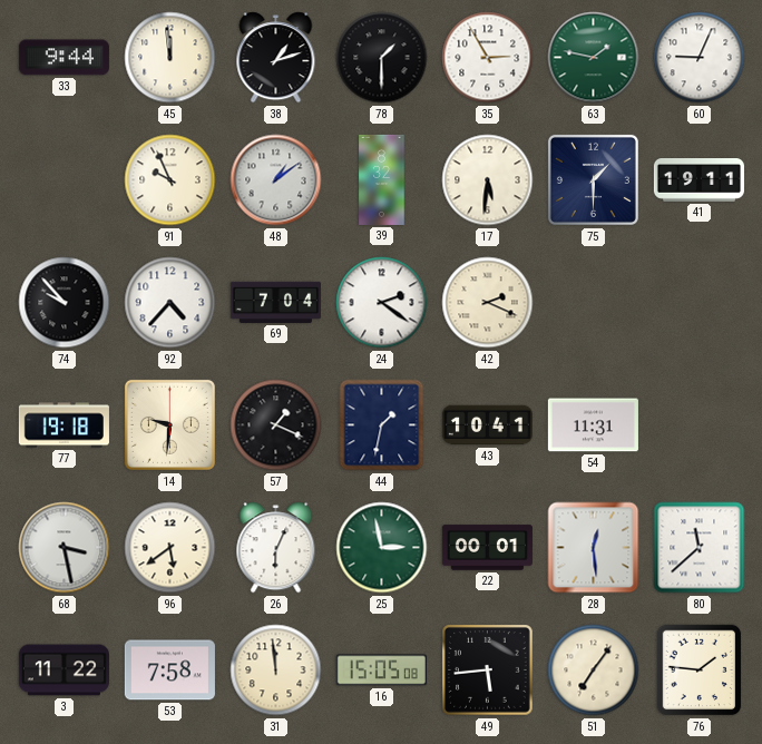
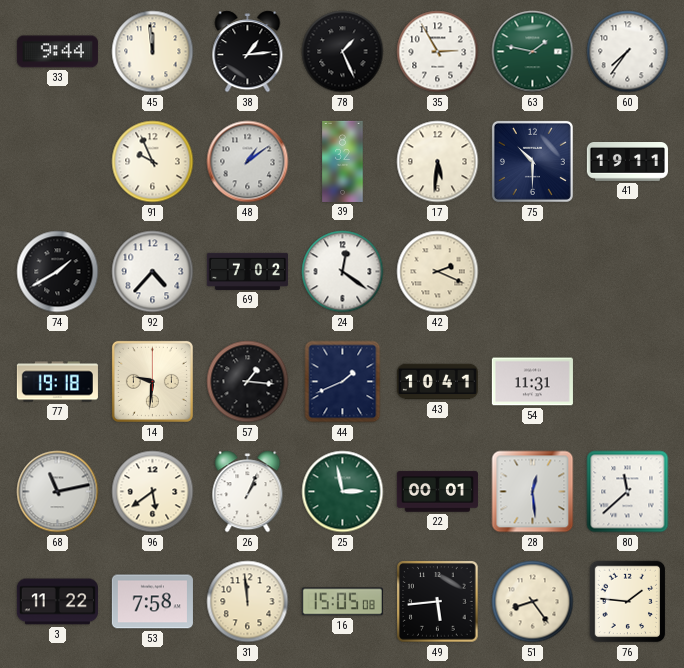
38: 1:12 -> 1:14
78: 1:30 -> 1:26
60: 9:04 -> 7:36
75: 1:30 -> 10:30
74: 9:53 -> 1:40
69: 7:04 -> 7:02
24: 2:21 -> 12:21
57: 1:19 -> 1:16
44: 1:32 -> 1:41
68: 3:28 -> 11:13
26: 6:04 -> 1:04
51: 7:06 -> 8:24
